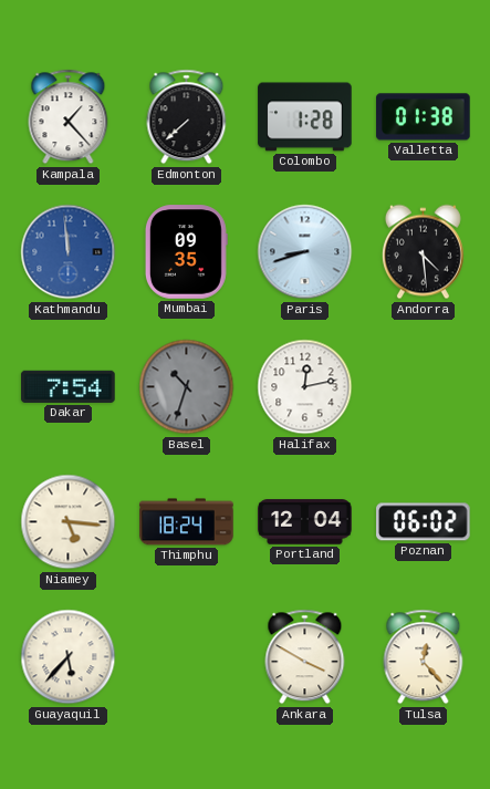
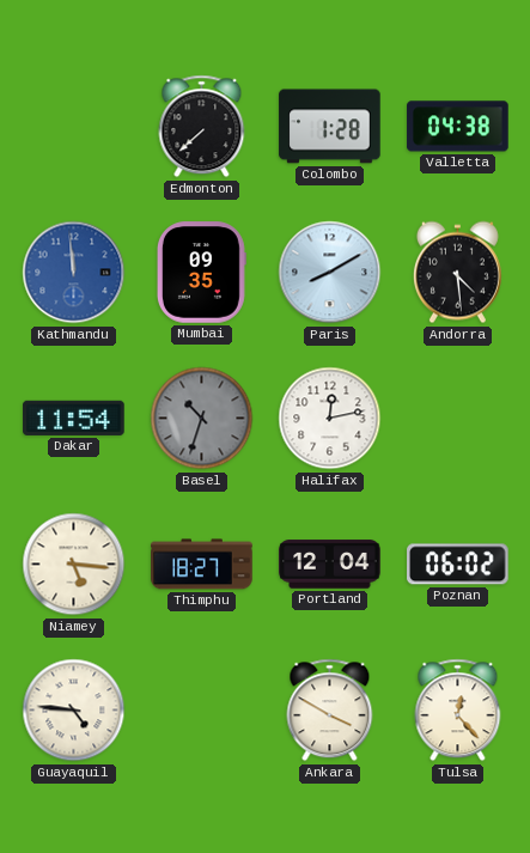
Kampala: 1:23 -> none
Valletta: 01:38 -> 04:38
Paris: 8:42 -> 8:10
Dakar: 7:54 -> 11:54
Thimphu: 18:24 -> 18:27
Guayaquil: 5:37 -> 4:46
